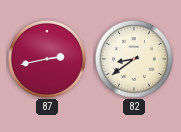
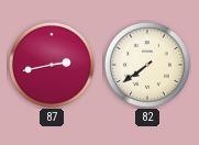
82: 8:39 -> 7:39
